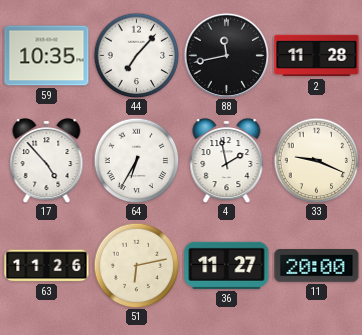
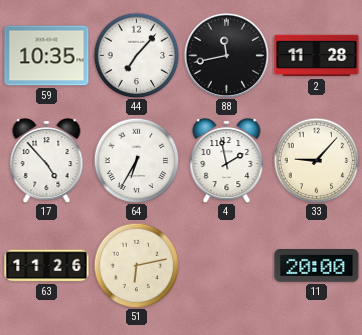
33: 9:19 -> 9:07
36: 11:27 -> none
